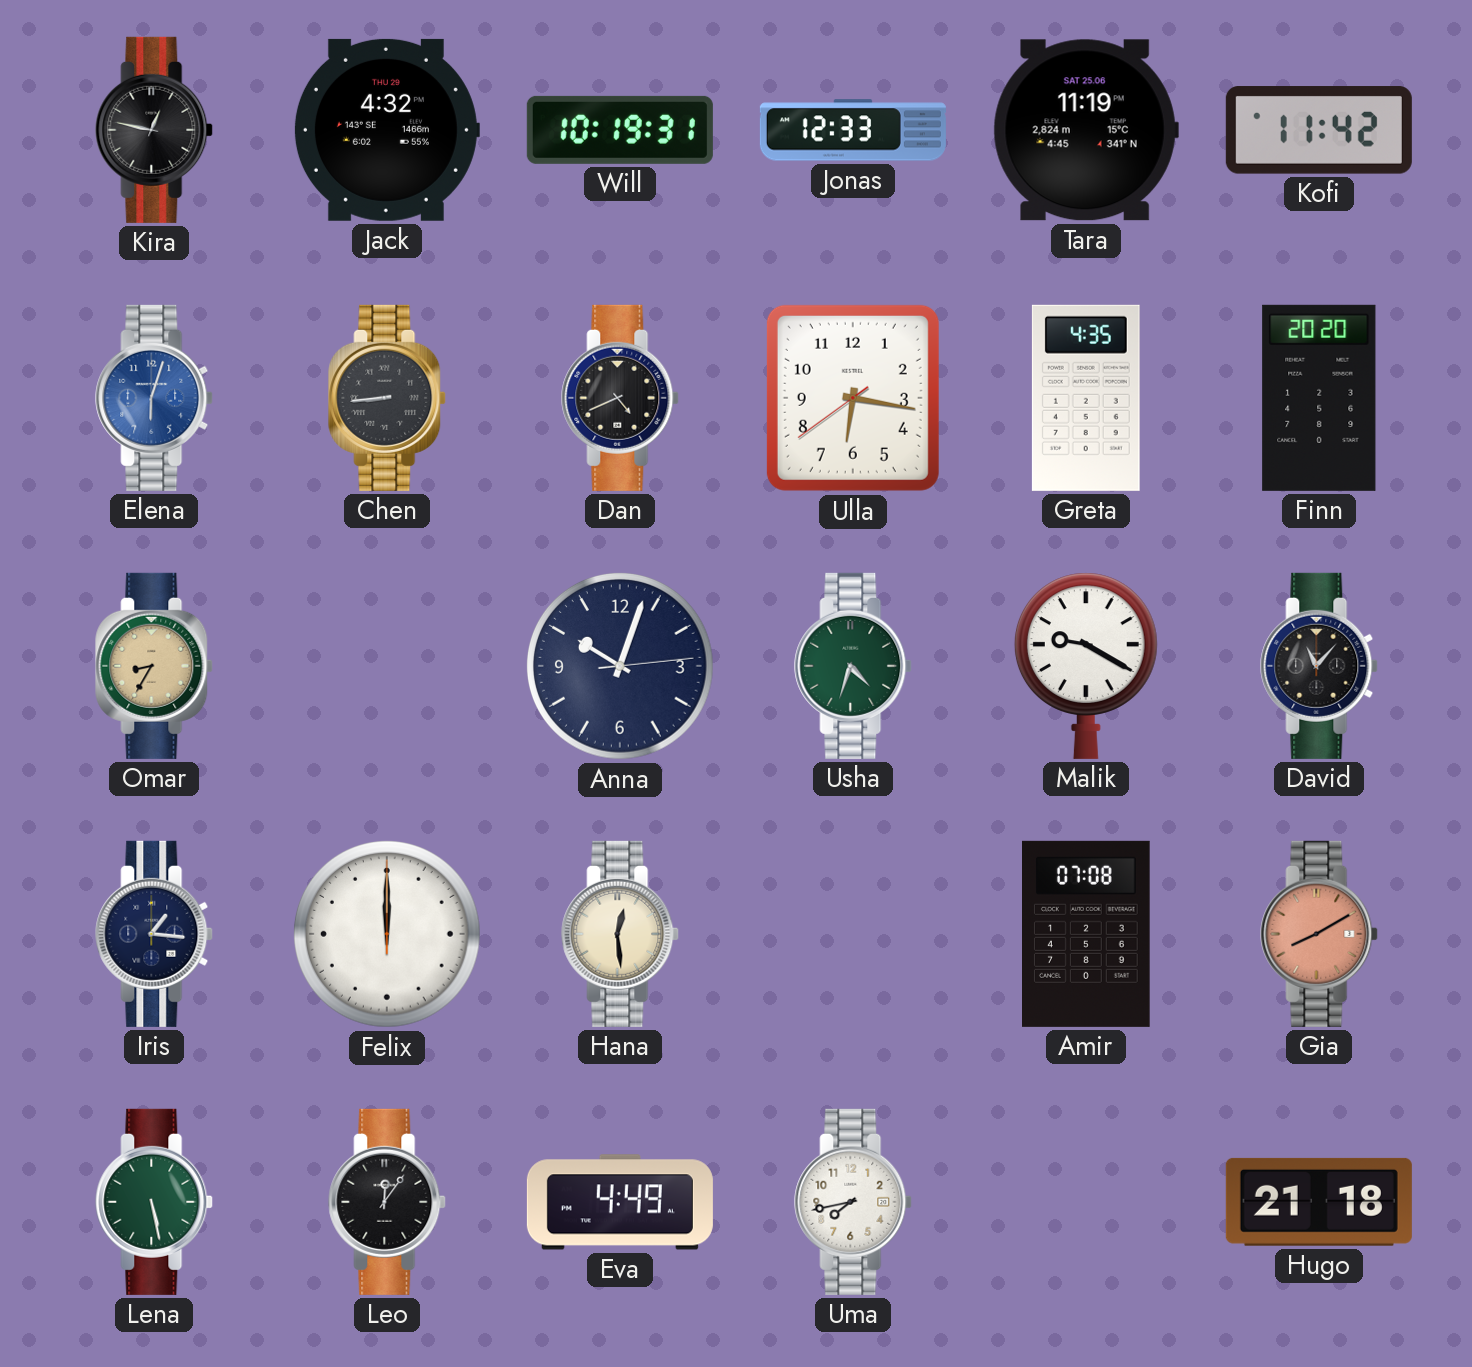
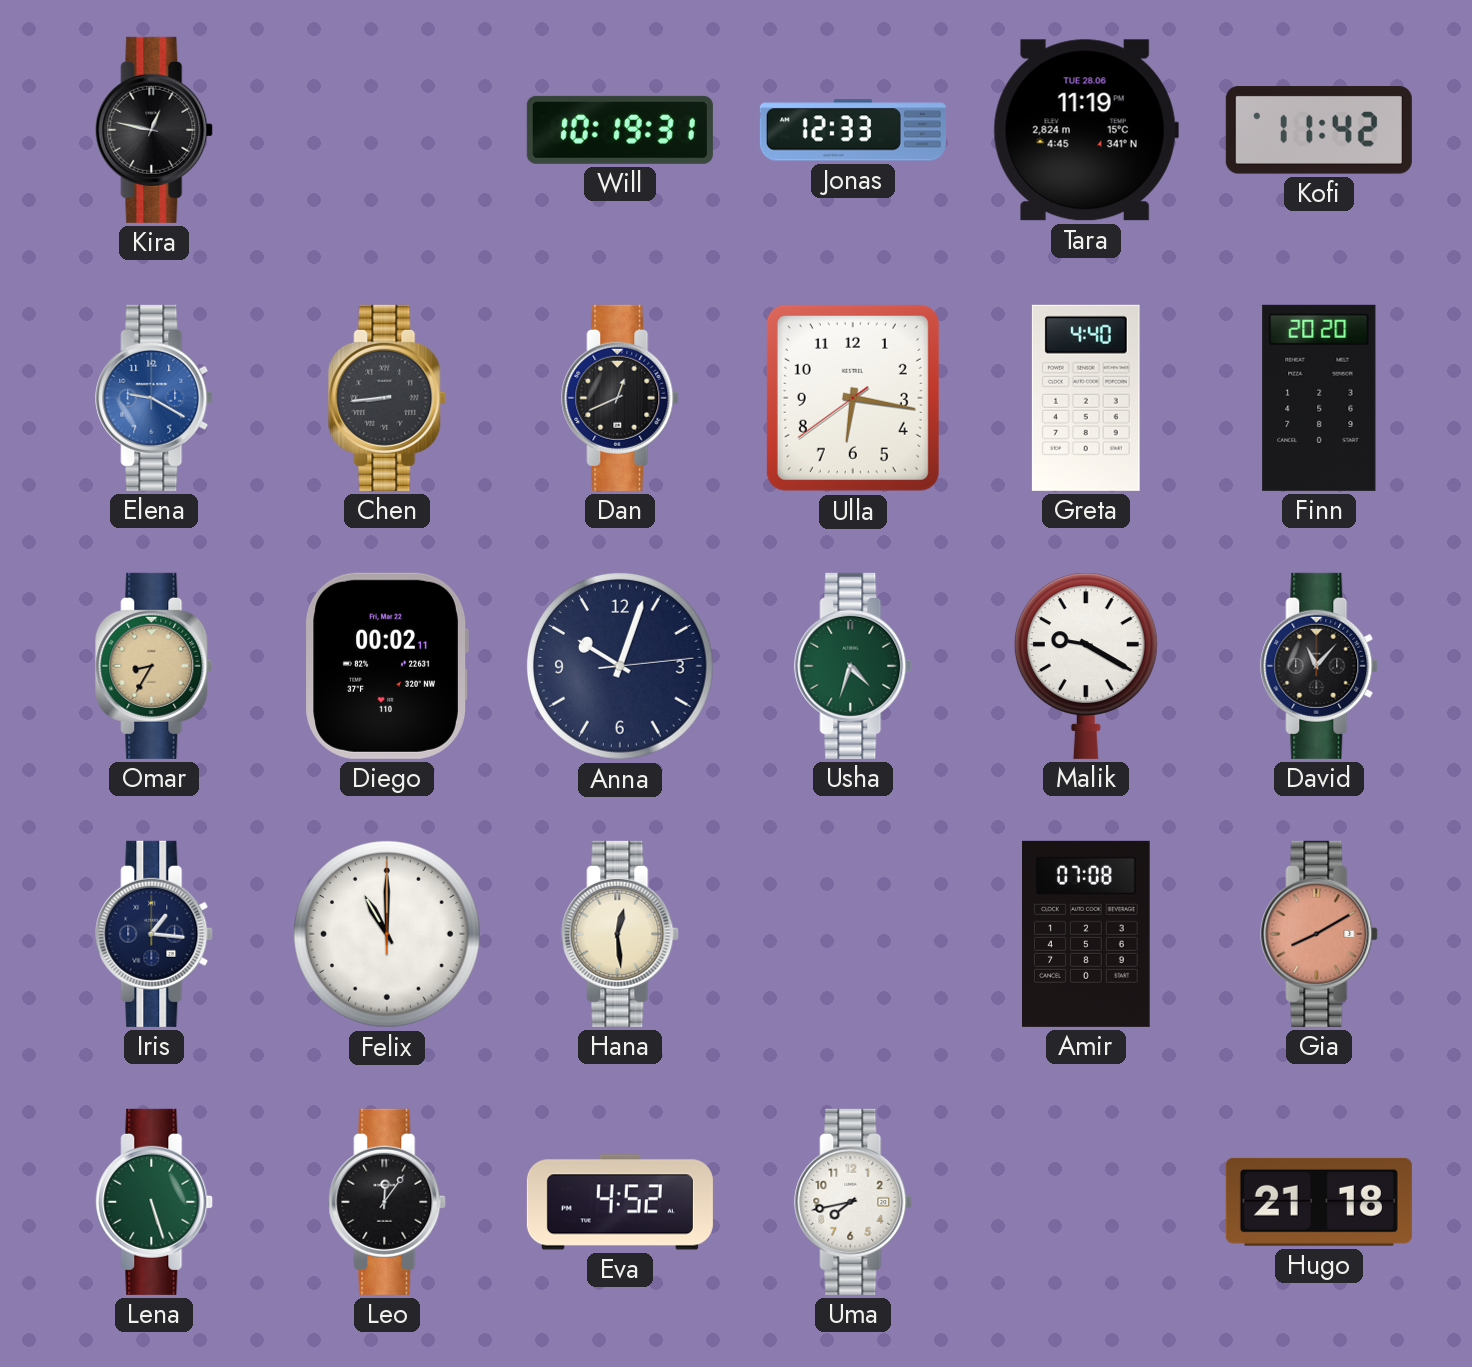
Jack: 4:32 -> none
Tara date: SAT 25.06 -> TUE 28.06
Elena: 6:03 -> 9:20
Dan: 4:41 -> 12:41
Greta: 4:35 -> 4:40
Diego: none -> 00:02
Felix: 12:00 -> 11:00
Lena: 5:28 -> 5:27
Eva: 4:49 -> 4:52
